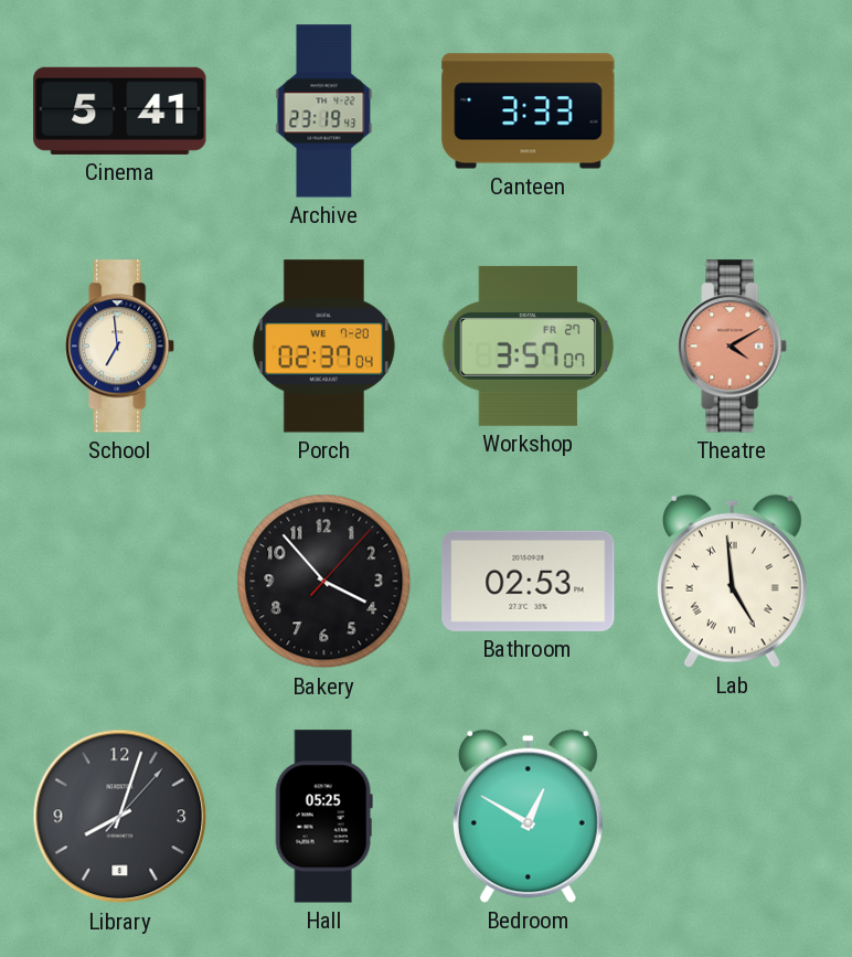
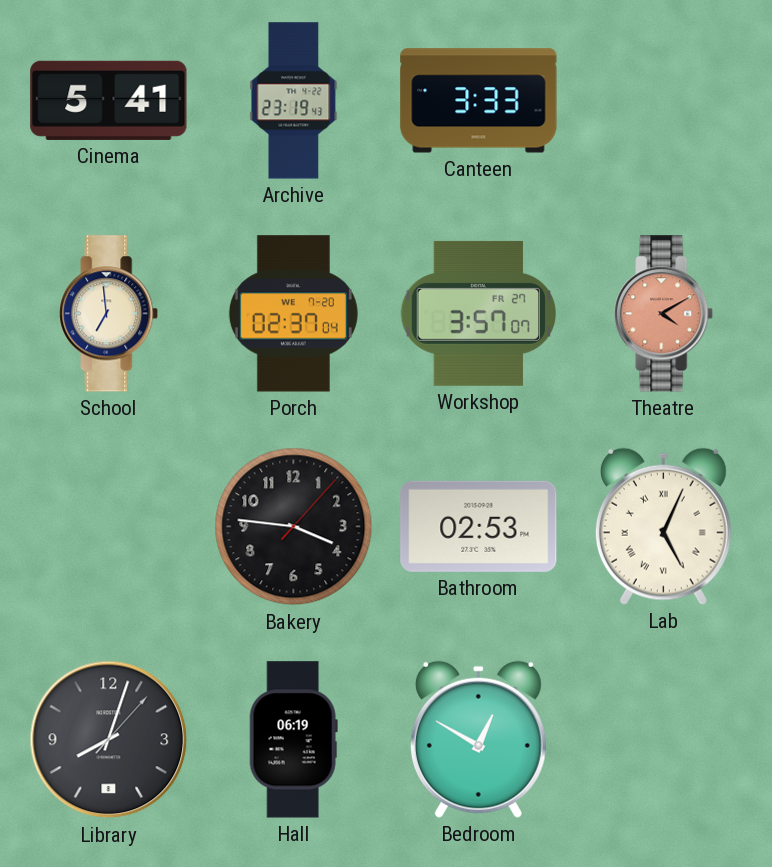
Bakery: 3:53 -> 3:46
Lab: 4:59 -> 5:04
Hall: 05:25 -> 06:19
